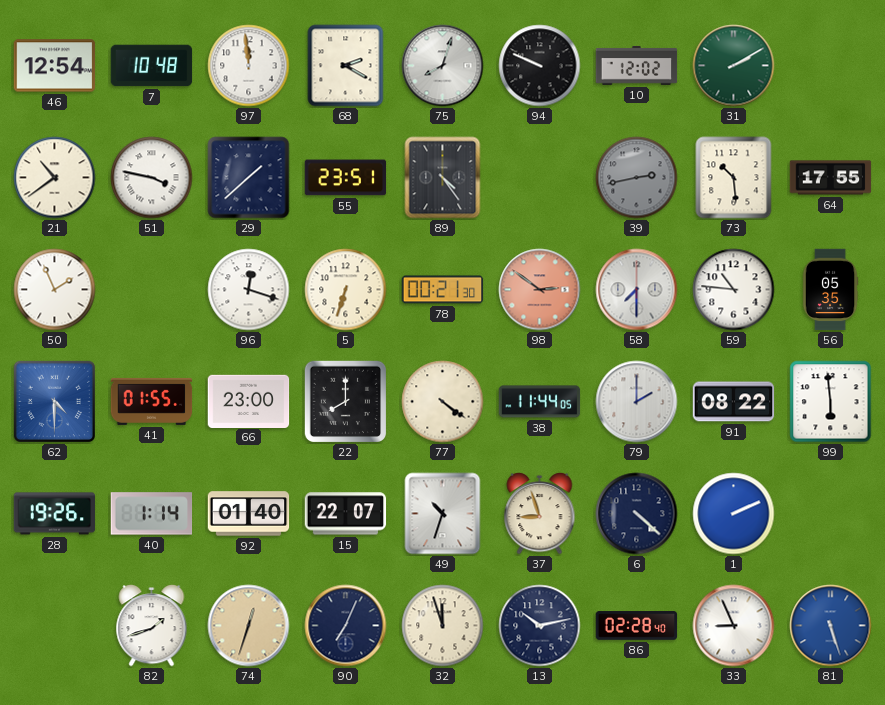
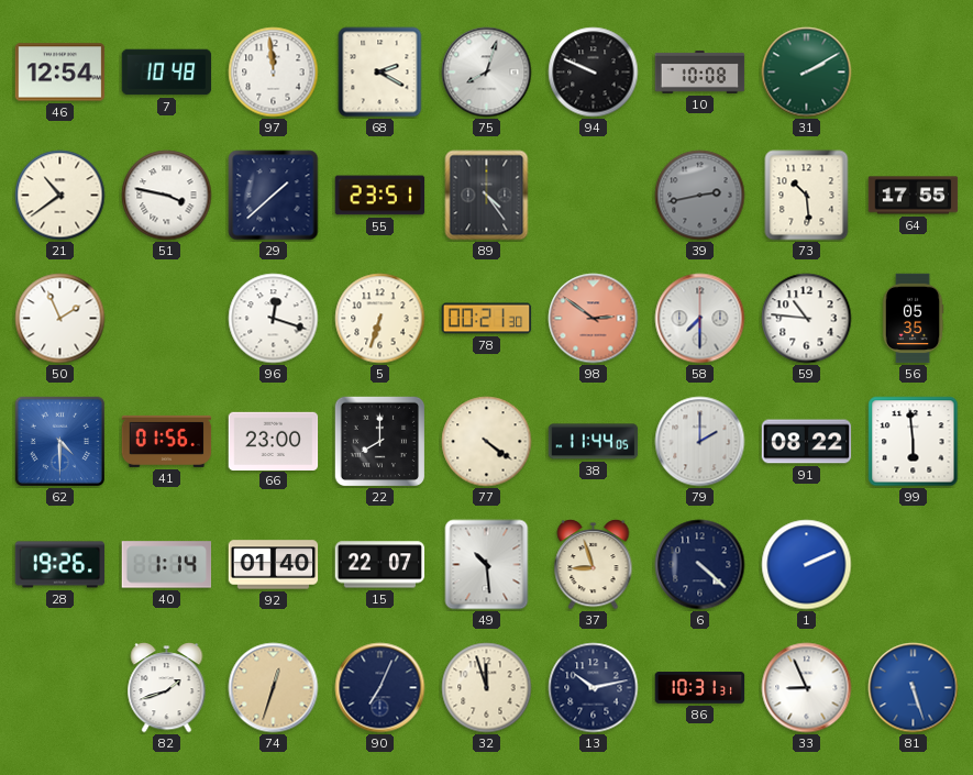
10: 12:02 -> 10:08
41: 01:55 -> 01:56
49: 10:33 -> 10:29
86: 02:28 -> 10:31
